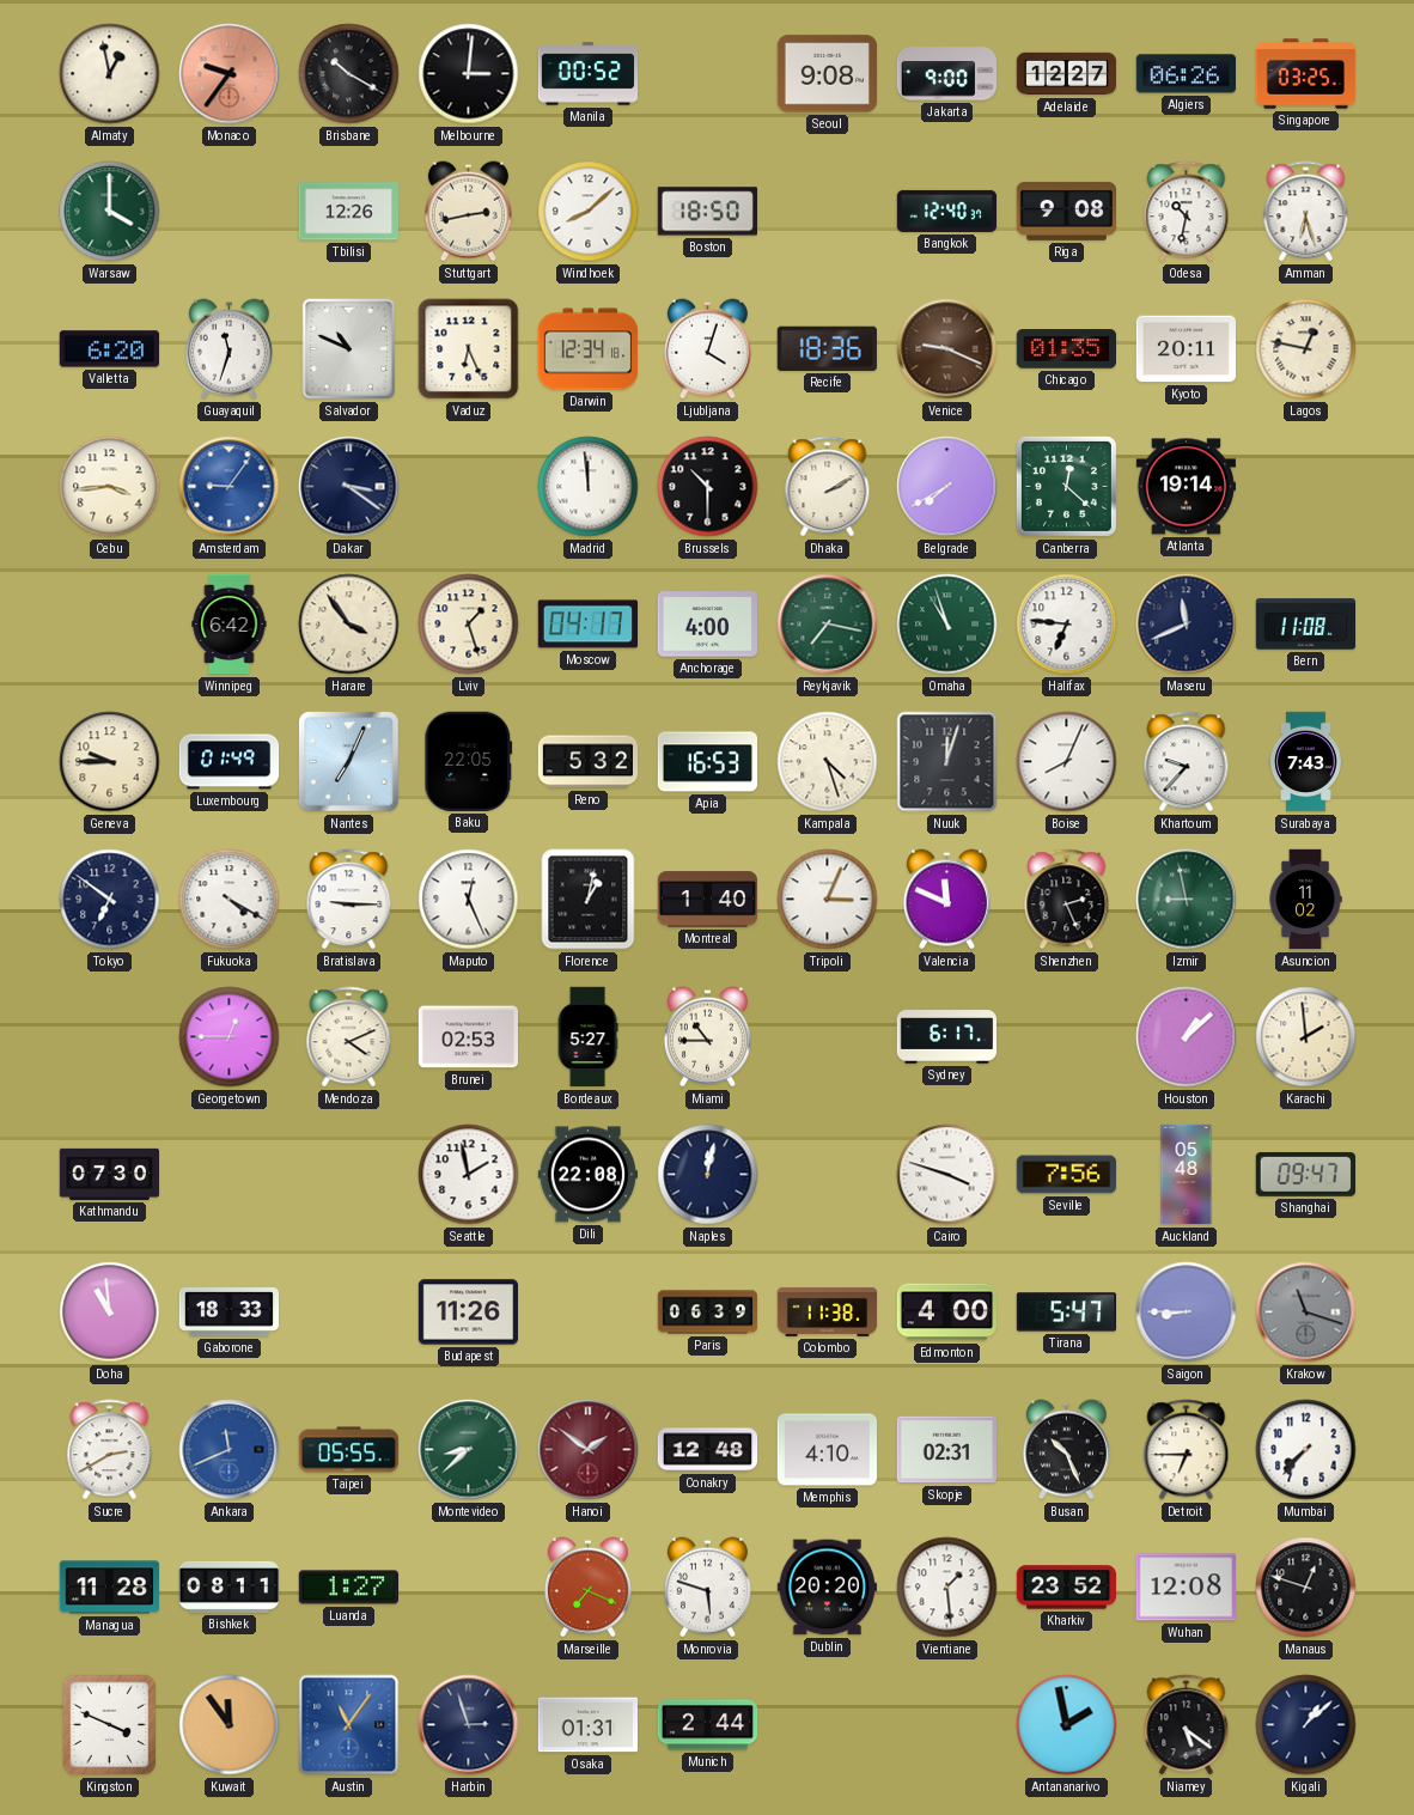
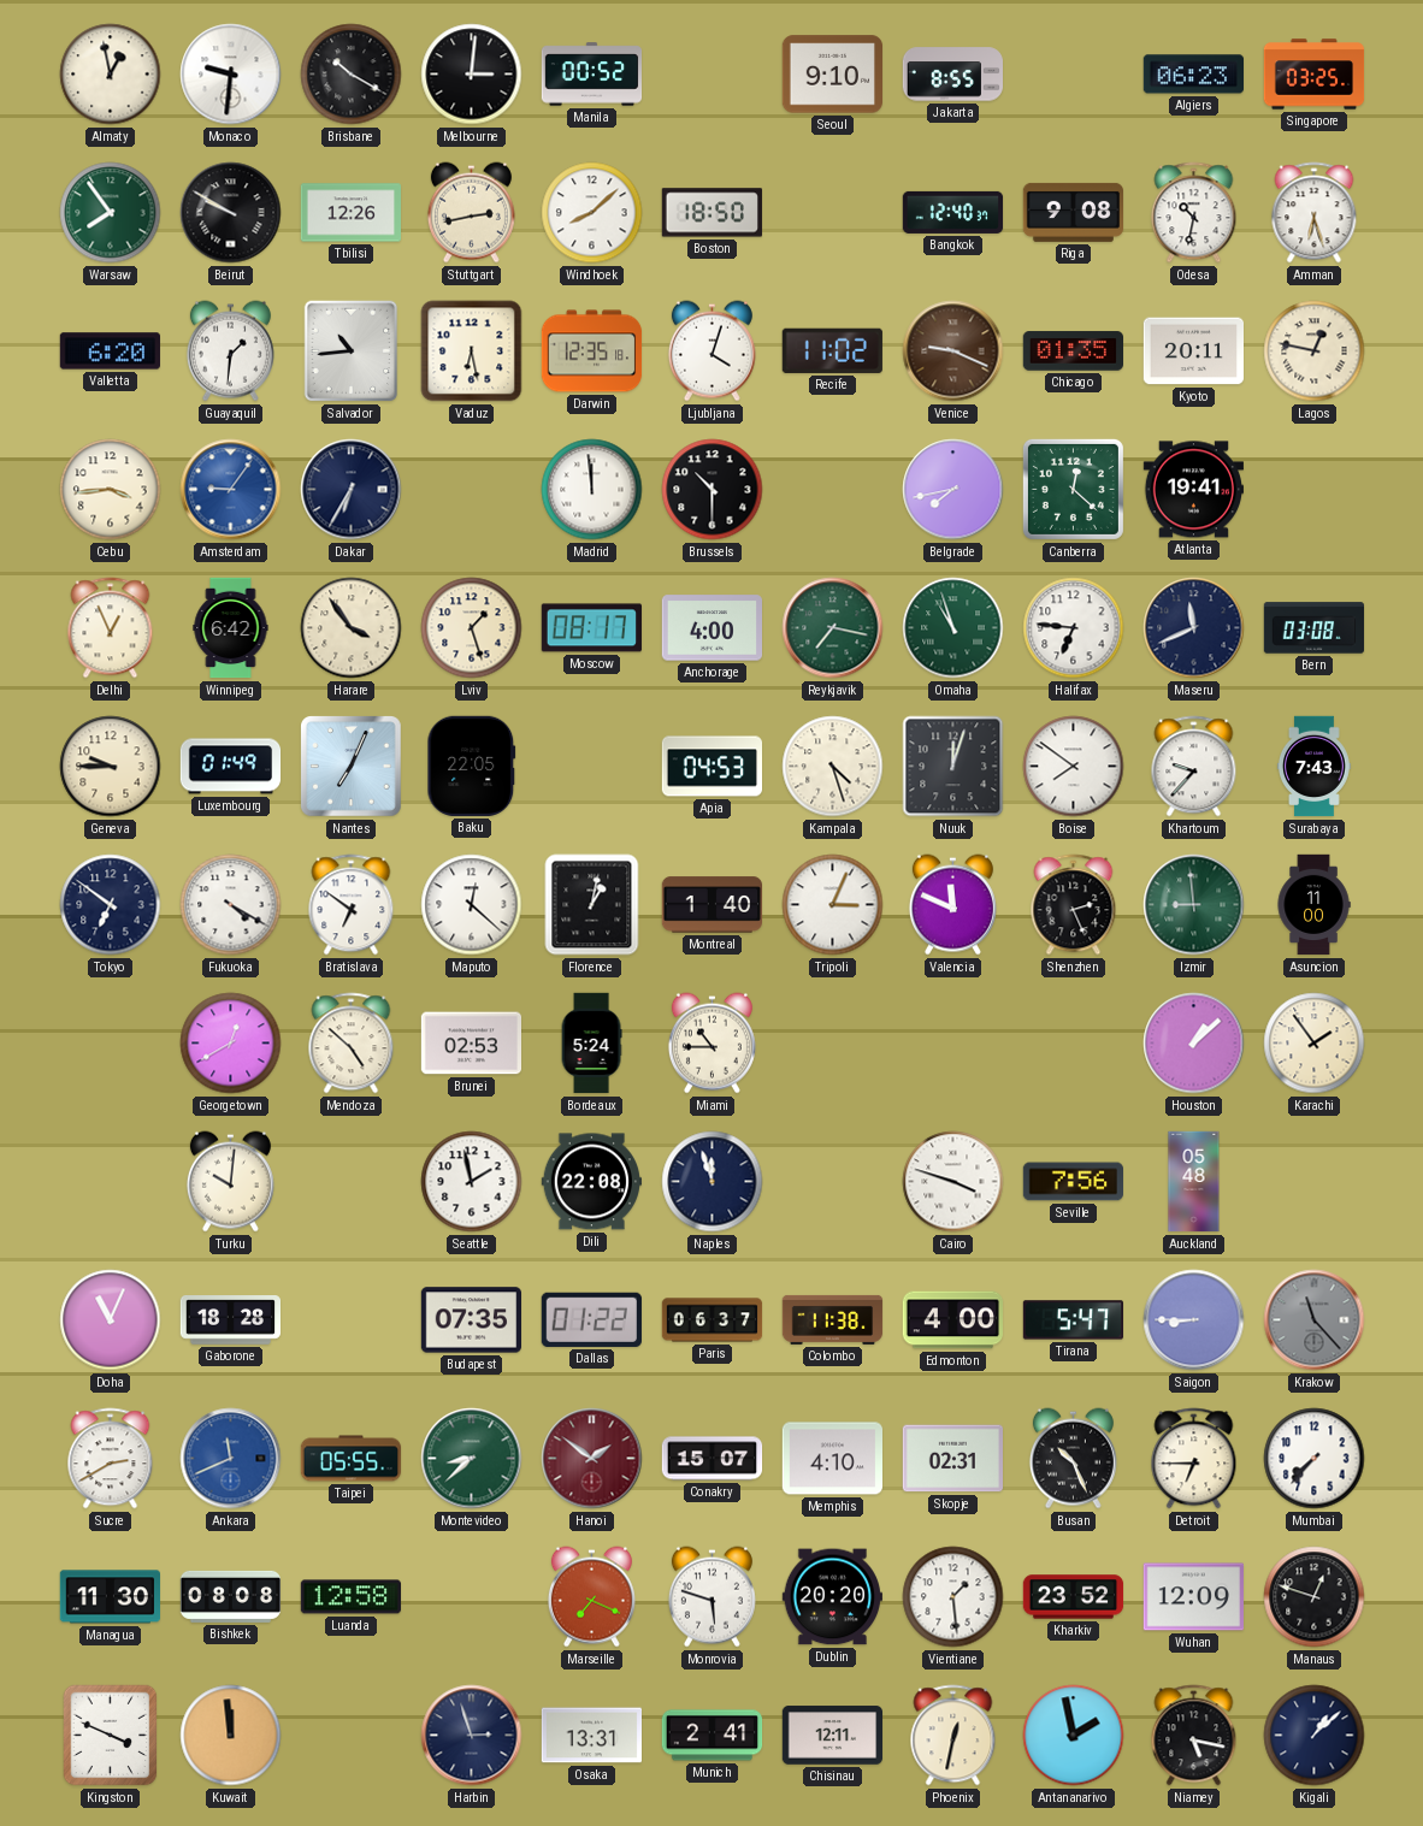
Monaco: 9:36 -> 9:31
Monaco dial: salmon -> white
Seoul: 9:08 -> 9:10
Jakarta: 9:00 -> 8:55
Adelaide: 12:27 -> none
Algiers: 06:26 -> 06:23
Warsaw: 4:00 -> 7:54
Beirut: none -> 9:50
Guayaquil: 11:33 -> 1:31
Salvador: 10:49 -> 10:44
Vaduz: 6:26 -> 6:28
Darwin: 12:34 -> 12:35
Recife: 18:36 -> 11:02
Dakar: 3:21 -> 6:35
Dhaka: 2:10 -> none
Belgrade: 7:40 -> 7:43
Atlanta: 19:14 -> 19:41
Delhi: none -> 12:56
Moscow: 04:17 -> 08:17
Bern: 11:08 -> 03:08
Reno: 5:32 -> none
Apia: 16:53 -> 04:53
Boise: 8:04 -> 7:51
Bratislava: 9:15 -> 6:51
Maputo: 12:26 -> 12:22
Izmir: 8:58 -> 8:59
Asuncion: 11:02 -> 11:00
Georgetown: 12:45 -> 12:40
Mendoza: 4:11 -> 4:52
Bordeaux: 5:27 -> 5:24
Sydney: 6:17 -> none
Karachi: 1:59 -> 1:54
Kathmandu: 07:30 -> none
Turku: none -> 10:01
Naples: 12:02 -> 11:57
Shanghai: 09:47 -> none
Doha: 10:59 -> 11:04
Gaborone: 18:33 -> 18:28
Budapest: 11:26 -> 07:35
Dallas: none -> 01:22
Paris: 06:39 -> 06:37
Krakow: 11:18 -> 11:23
Conakry: 12:48 -> 15:07
Managua: 11:28 -> 11:30
Bishkek: 08:11 -> 08:08
Luanda: 1:27 -> 12:58
Wuhan: 12:08 -> 12:09
Kuwait: 11:54 -> 11:59
Austin: 11:06 -> none
Osaka: 01:31 -> 13:31
Munich: 2:44 -> 2:41
Chisinau: none -> 12:11
Phoenix: none -> 12:32
Niamey: 5:21 -> 5:17
